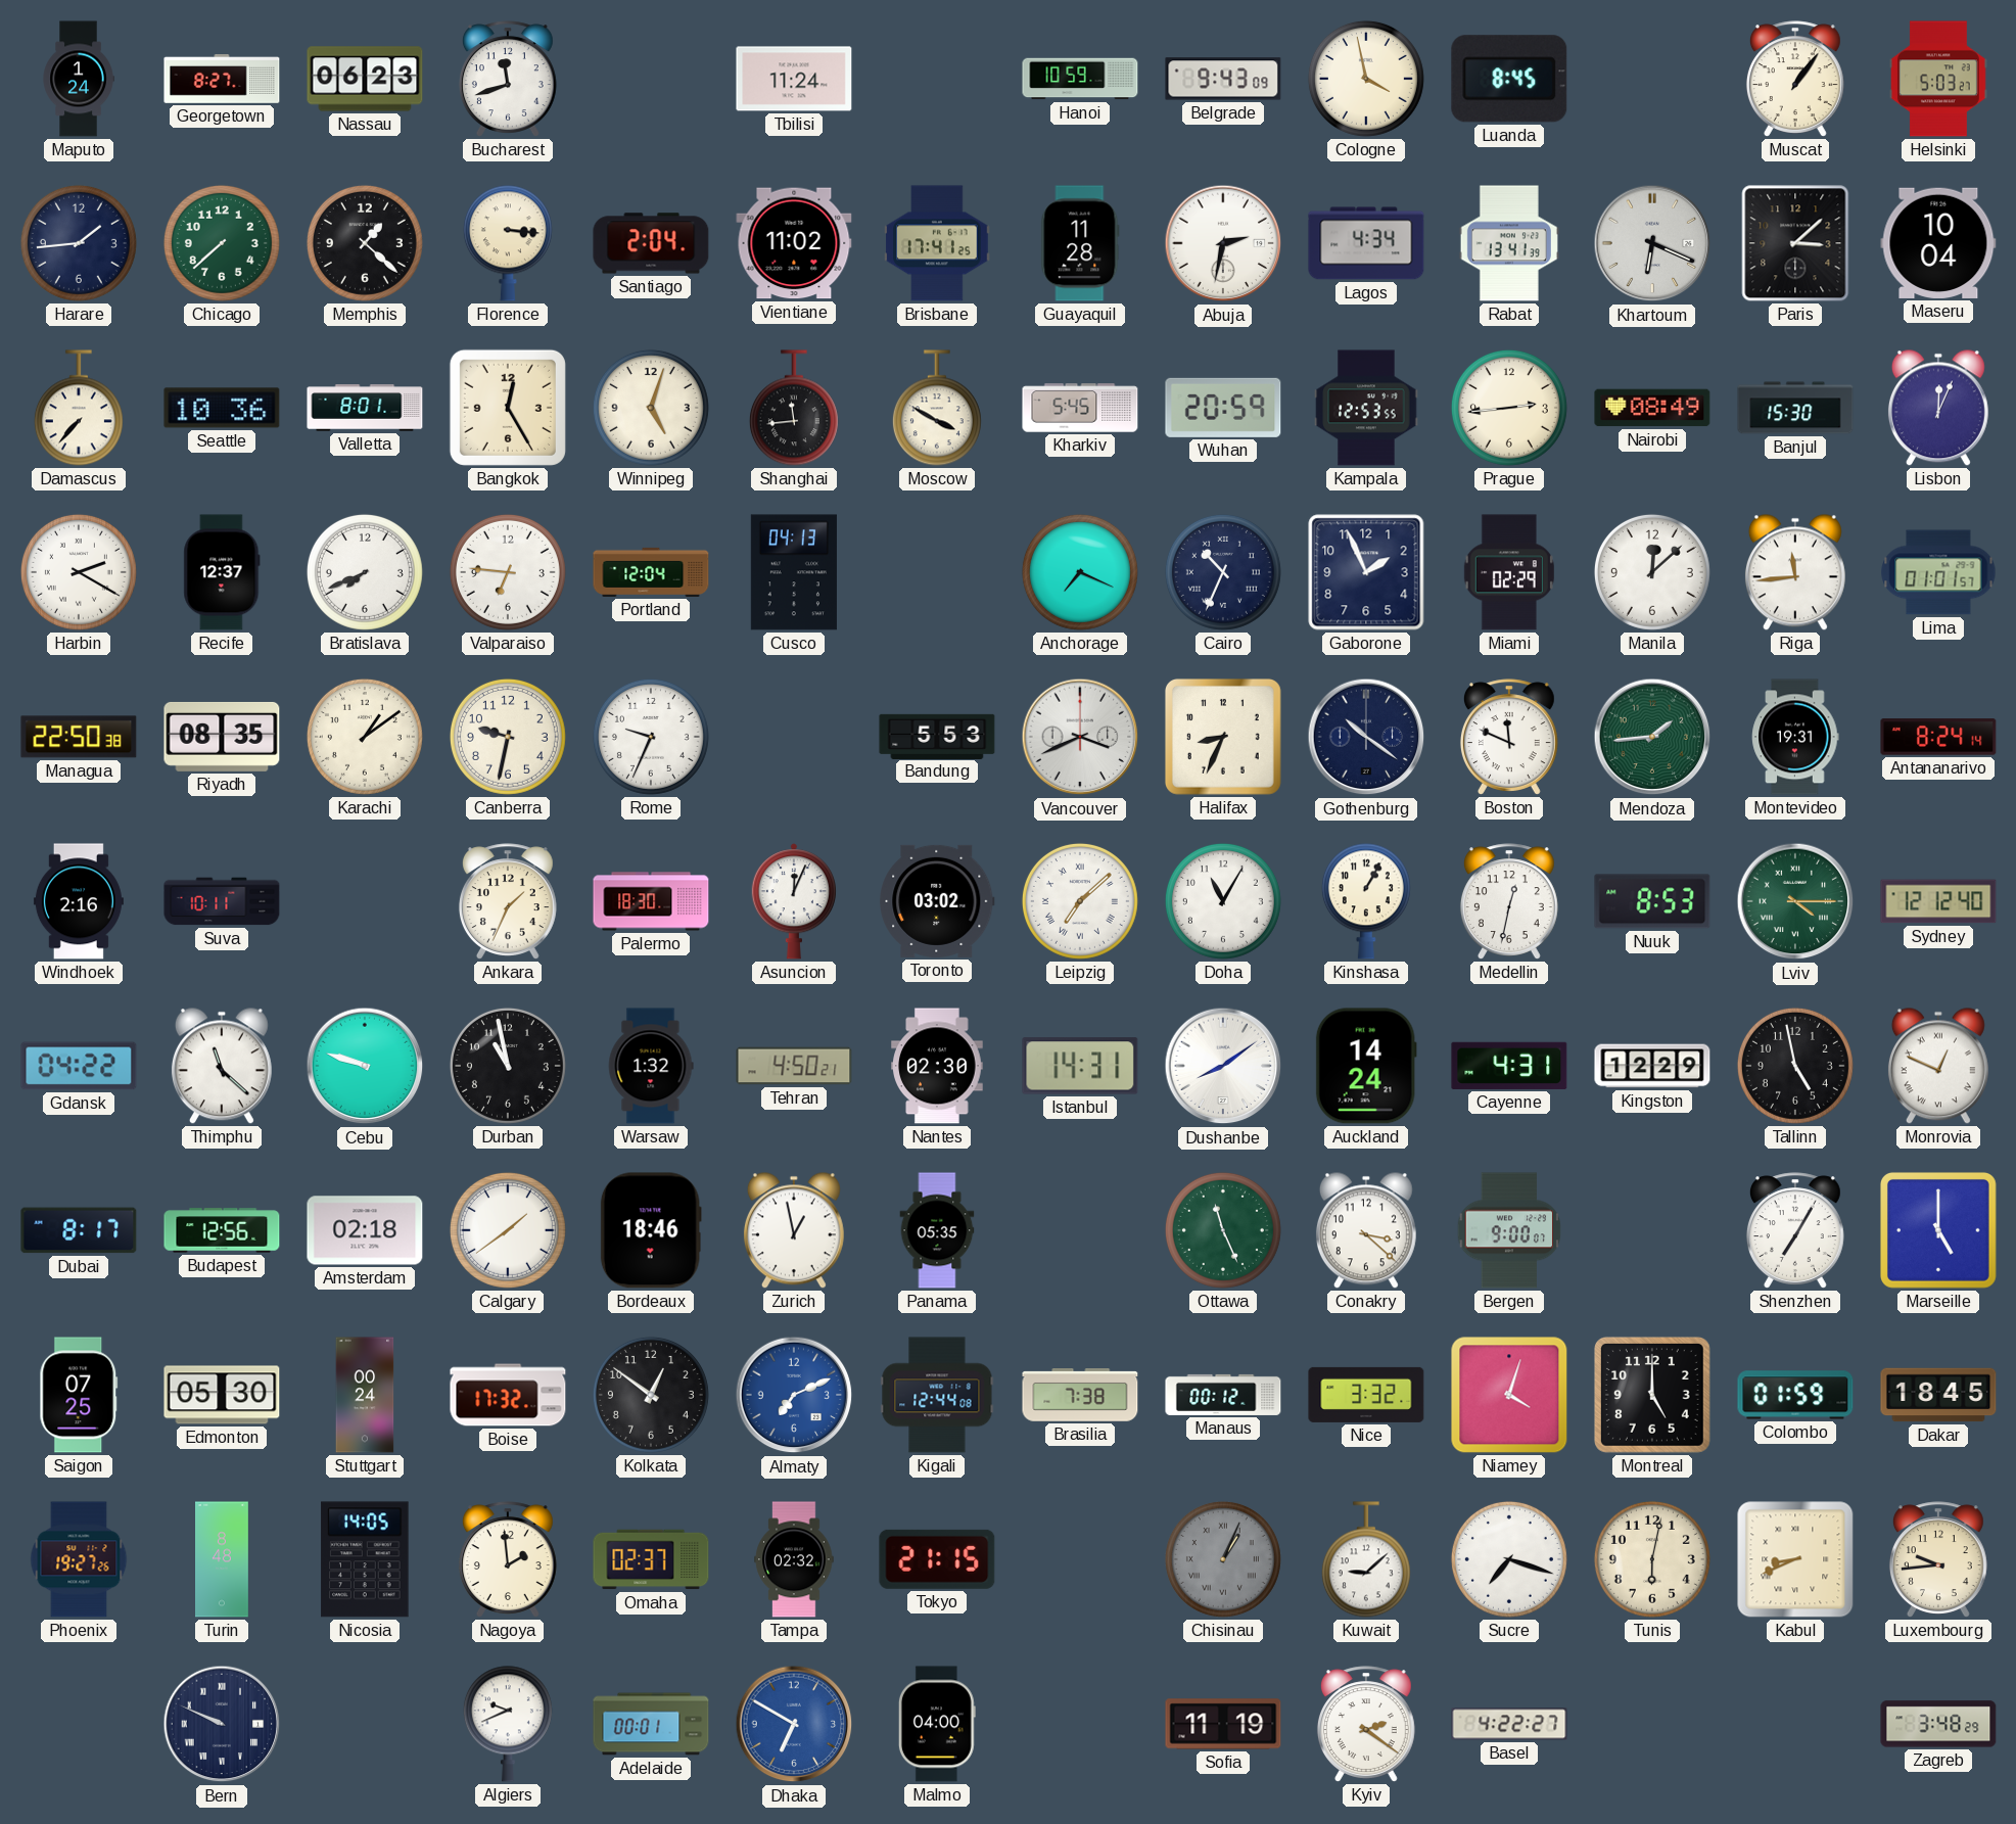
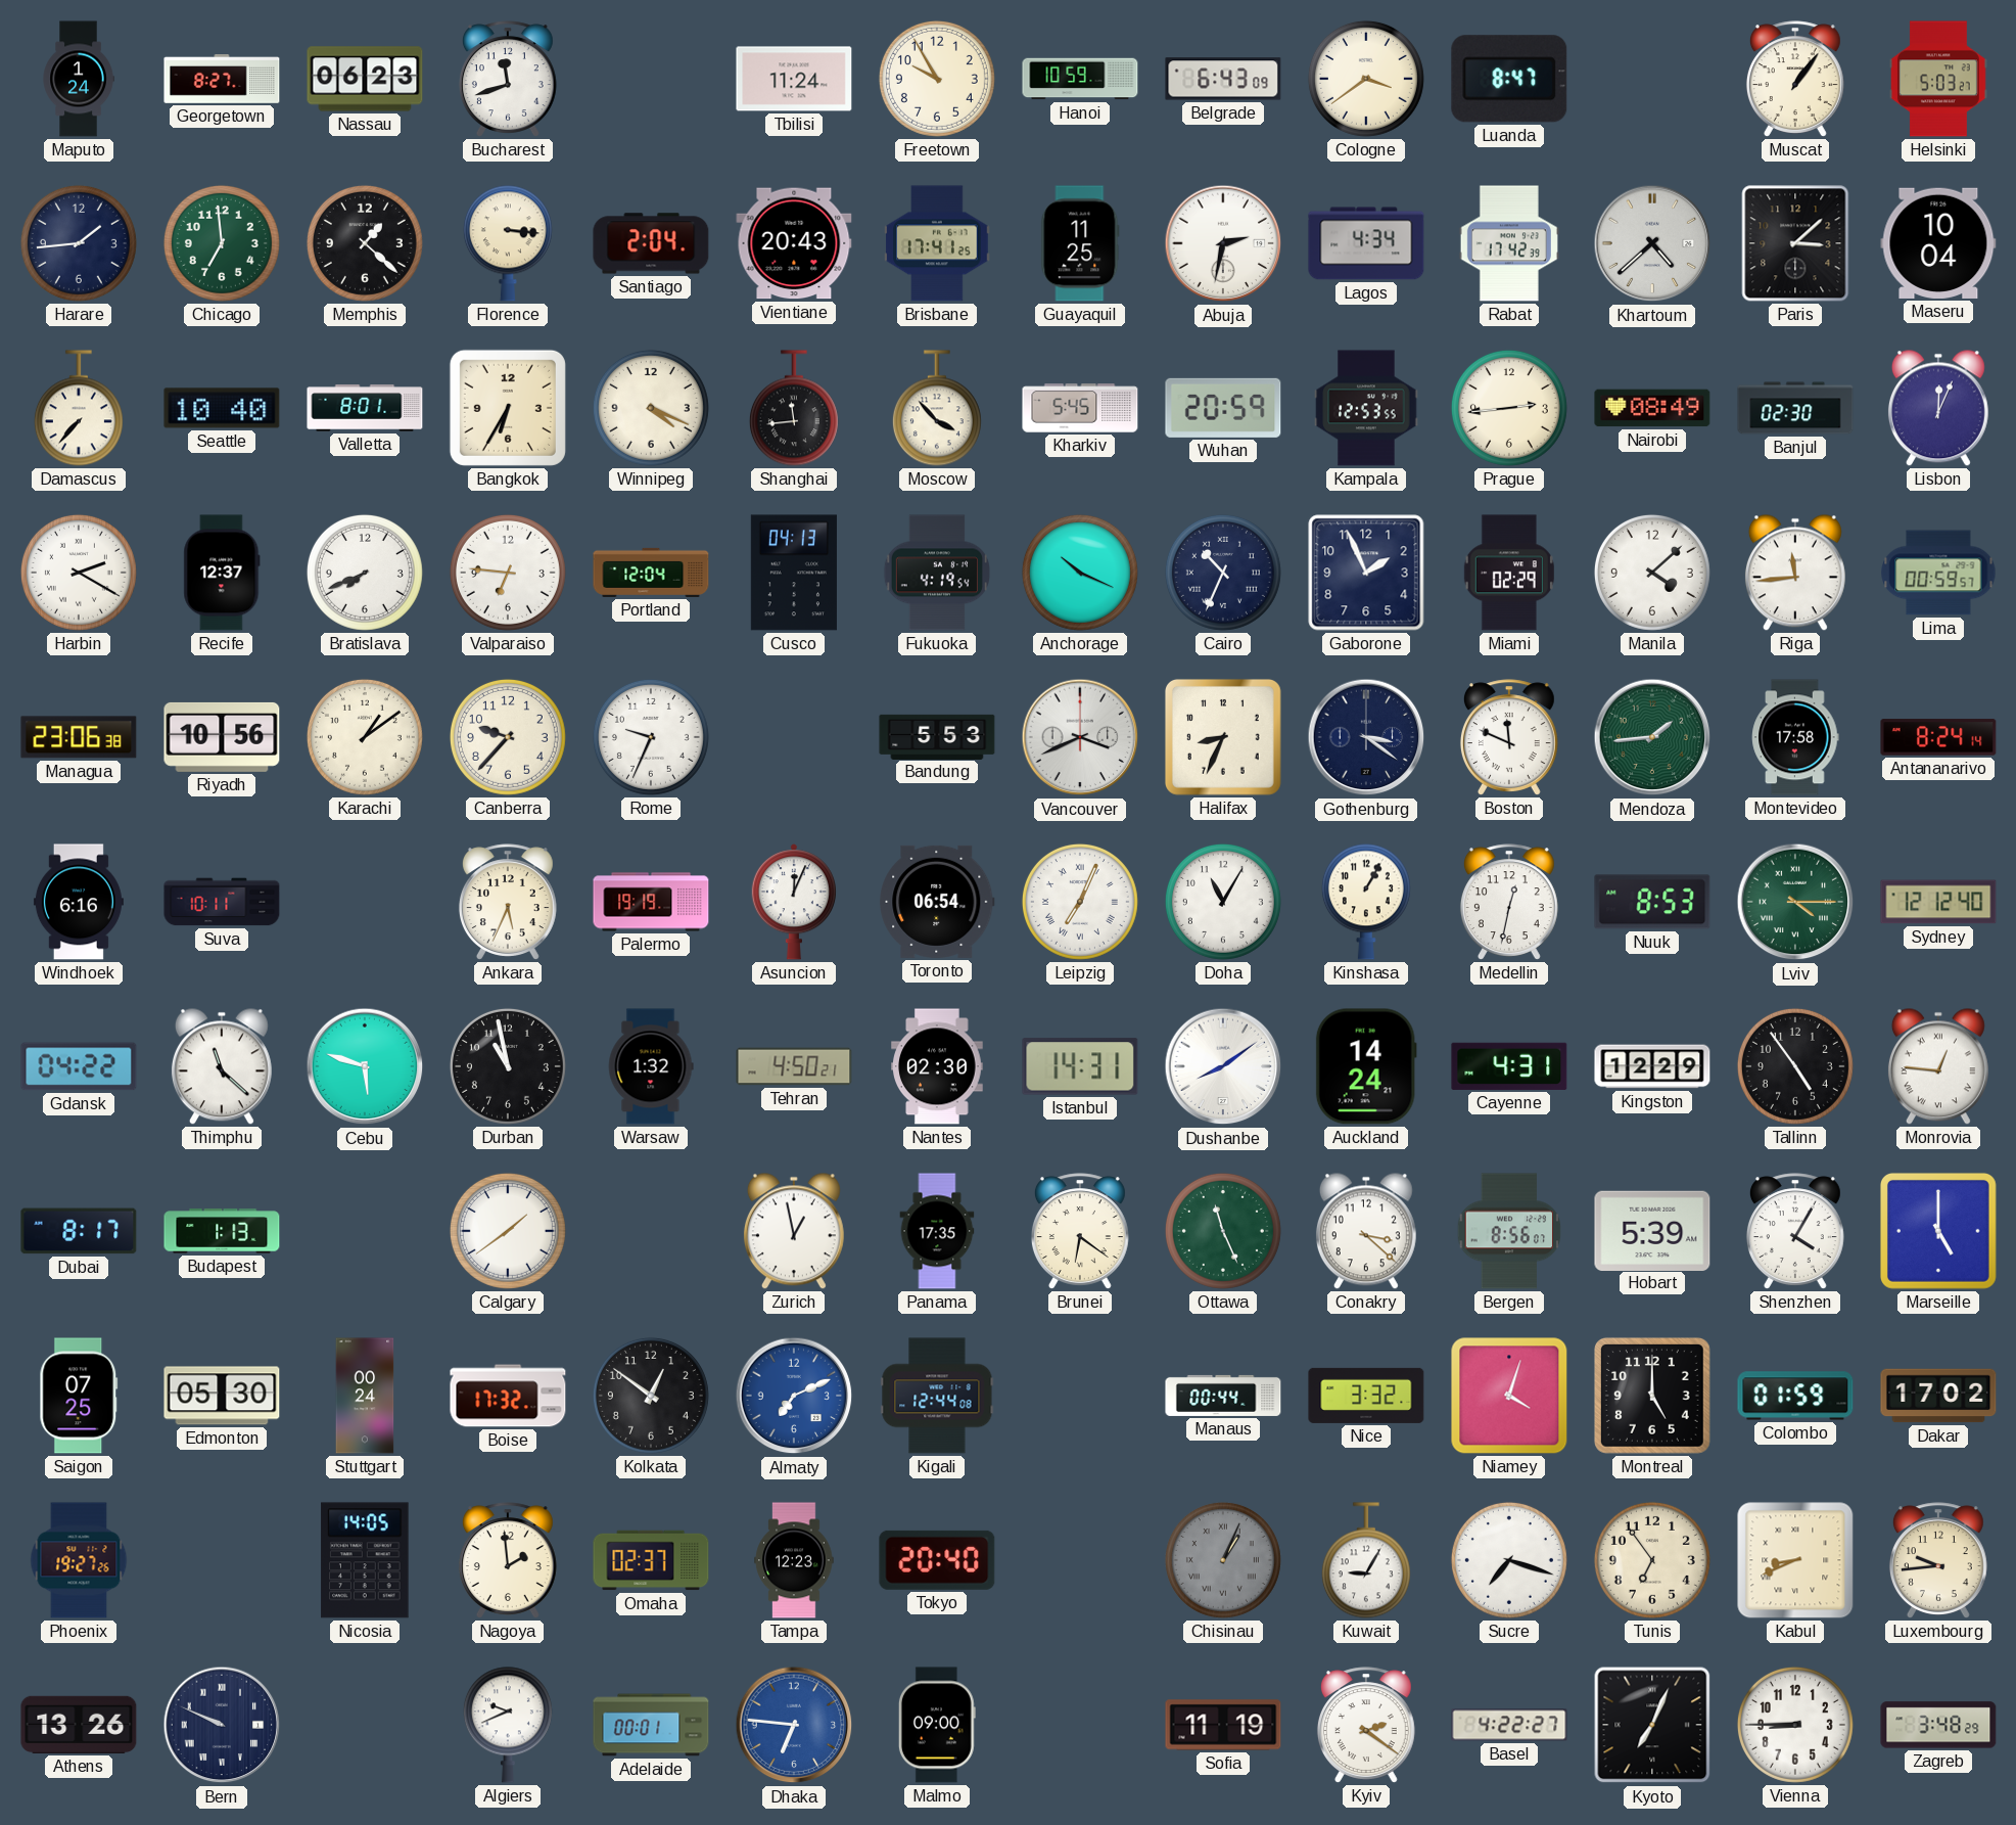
Freetown: none -> 9:55
Belgrade: 9:43 -> 6:43
Cologne: 3:58 -> 3:39
Luanda: 8:45 -> 8:47
Chicago: 7:38 -> 6:59
Vientiane: 11:02 -> 20:43
Guayaquil: 11:28 -> 11:25
Rabat: 13:41 -> 17:42
Khartoum: 6:19 -> 4:38
Seattle: 10:36 -> 10:40
Bangkok: 12:25 -> 6:35
Winnipeg: 5:03 -> 4:19
Moscow: 3:50 -> 3:53
Banjul: 15:30 -> 02:30
Fukuoka: none -> 4:19
Anchorage: 7:19 -> 10:19
Manila: 12:08 -> 4:08
Lima: 01:01 -> 00:59
Managua: 22:50 -> 23:06
Riyadh: 08:35 -> 10:56
Canberra: 9:32 -> 9:37
Gothenburg: 10:21 -> 3:21
Montevideo: 19:31 -> 17:58
Windhoek: 2:16 -> 6:16
Ankara: 1:34 -> 5:34
Palermo: 18:30 -> 19:19
Toronto: 03:02 -> 06:54
Leipzig: 7:08 -> 7:04
Cebu: 9:48 -> 5:48
Tallinn: 4:58 -> 4:54
Monrovia: 12:49 -> 12:46
Budapest: 12:56 -> 1:13
Amsterdam: 02:18 -> none
Bordeaux: 18:46 -> none
Panama: 05:35 -> 17:35
Brunei: none -> 6:21
Bergen: 9:00 -> 8:56
Hobart: none -> 5:39
Shenzhen: 7:05 -> 4:05
Brasilia: 7:38 -> none
Manaus: 00:12 -> 00:44
Dakar: 18:45 -> 17:02
Turin: 8:48 -> none
Tampa: 02:32 -> 12:23
Tokyo: 21:15 -> 20:40
Kuwait: 9:08 -> 9:05
Tunis: 6:02 -> 6:54
Athens: none -> 13:26
Dhaka: 6:50 -> 6:46
Malmo: 04:00 -> 09:00
Kyoto: none -> 7:04
Vienna: none -> 8:45
